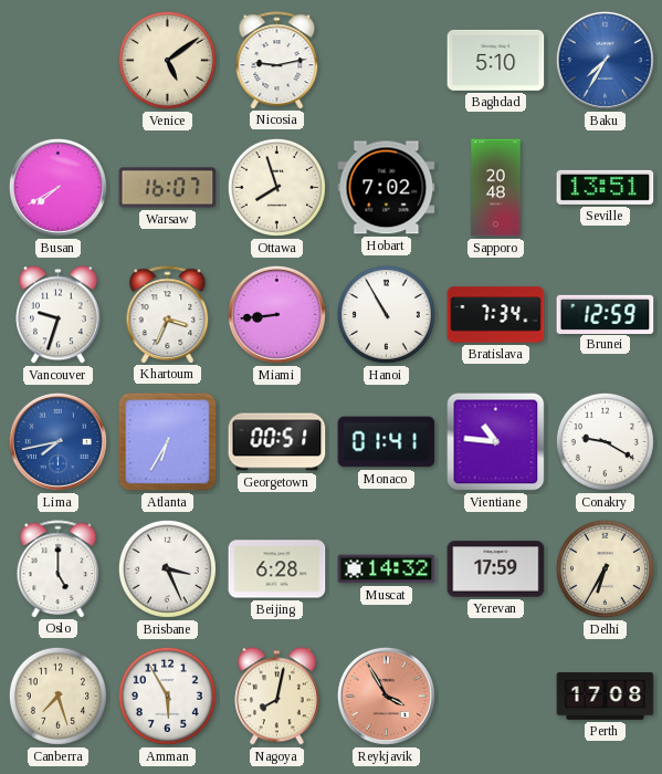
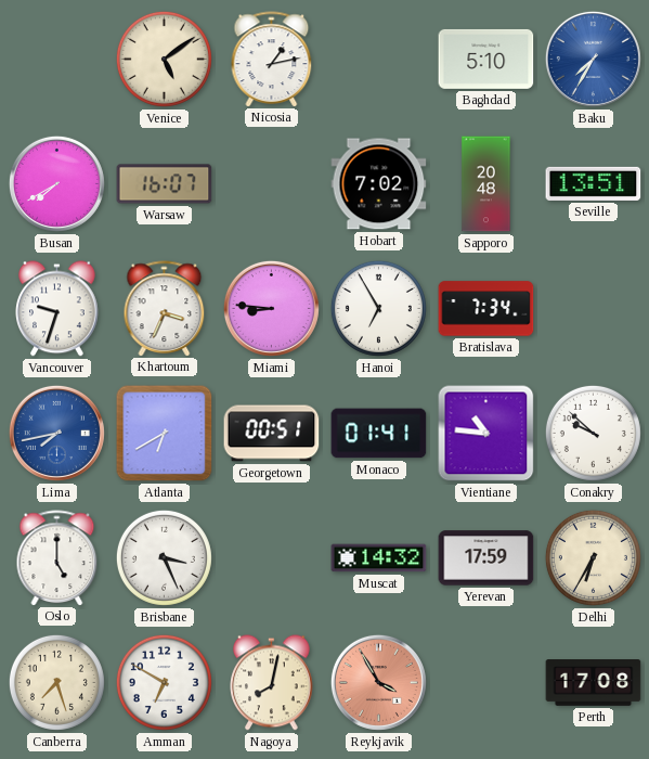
Nicosia: 9:13 -> 1:13
Ottawa: 7:57 -> none
Miami: 8:44 -> 8:46
Hanoi: 10:55 -> 6:55
Brunei: 12:59 -> none
Atlanta: 6:35 -> 6:40
Conakry: 9:20 -> 9:52
Beijing: 6:28 -> none
Amman: 5:55 -> 6:50
